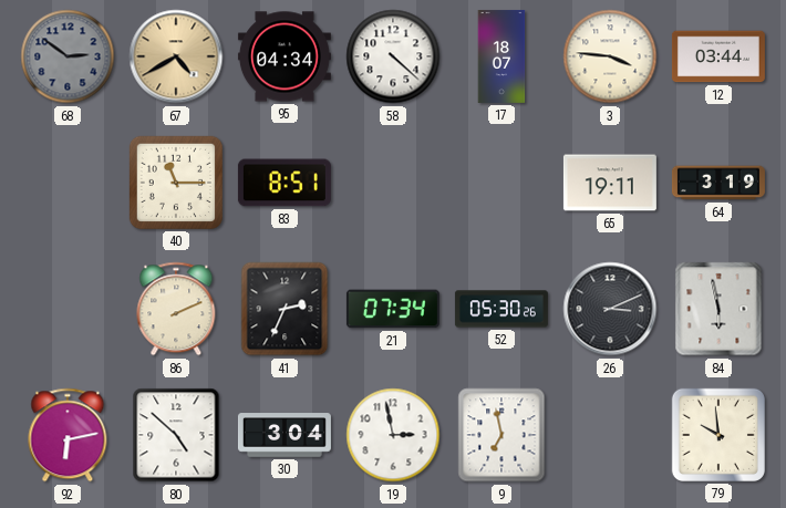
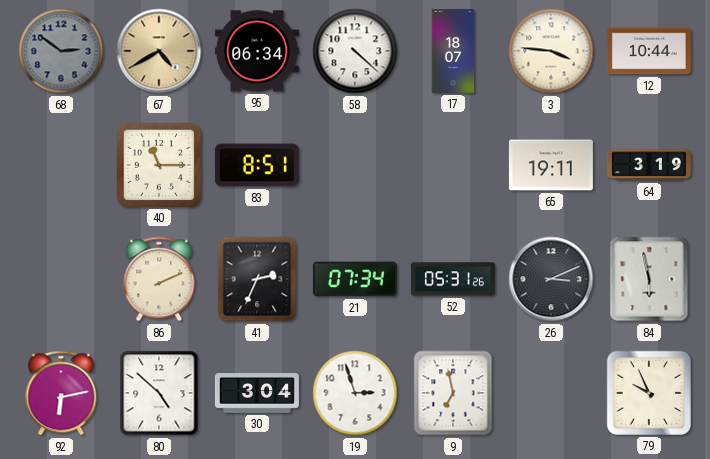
95: 04:34 -> 06:34
12: 03:44 -> 10:44
52: 05:30 -> 05:31
19: 2:58 -> 2:57
79: 9:59 -> 9:56
